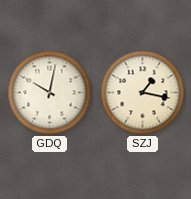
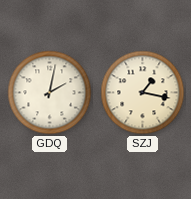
GDQ: 10:02 -> 2:02
